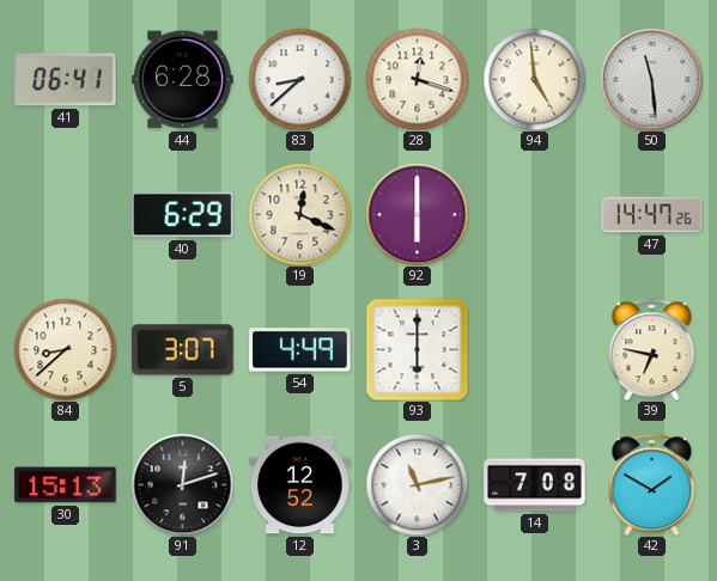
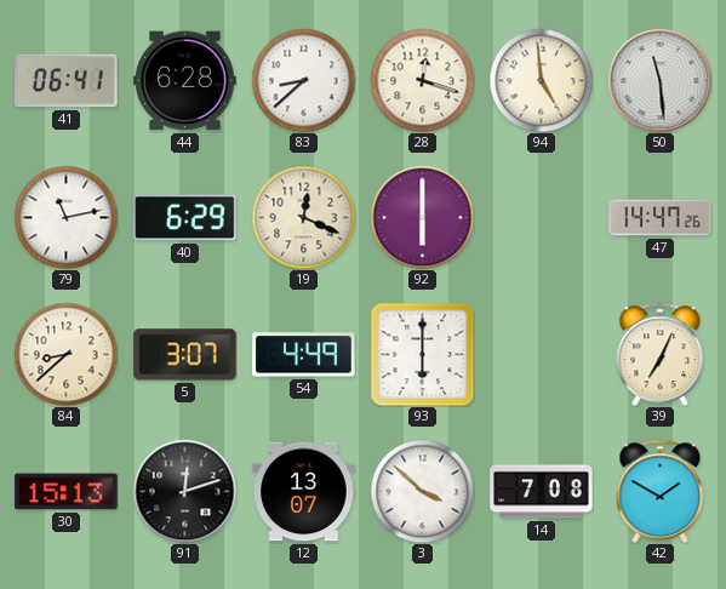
79: none -> 11:13
39: 6:47 -> 7:04
12: 12:52 -> 13:07
3: 11:13 -> 3:52
